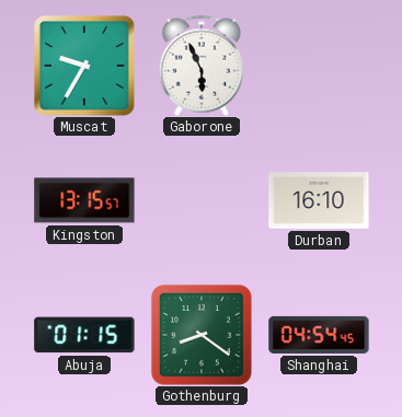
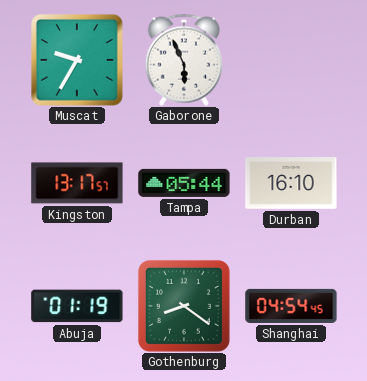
Kingston: 13:15 -> 13:17
Tampa: none -> 05:44
Abuja: 01:15 -> 01:19
